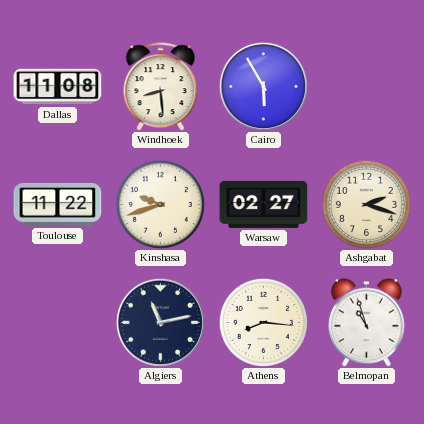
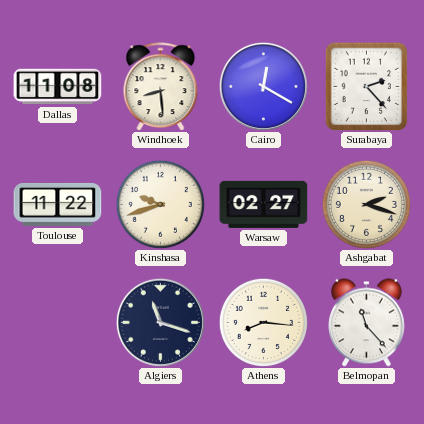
Cairo: 5:55 -> 12:20
Surabaya: none -> 2:23
Algiers: 11:13 -> 11:18
Belmopan: 10:57 -> 11:23
